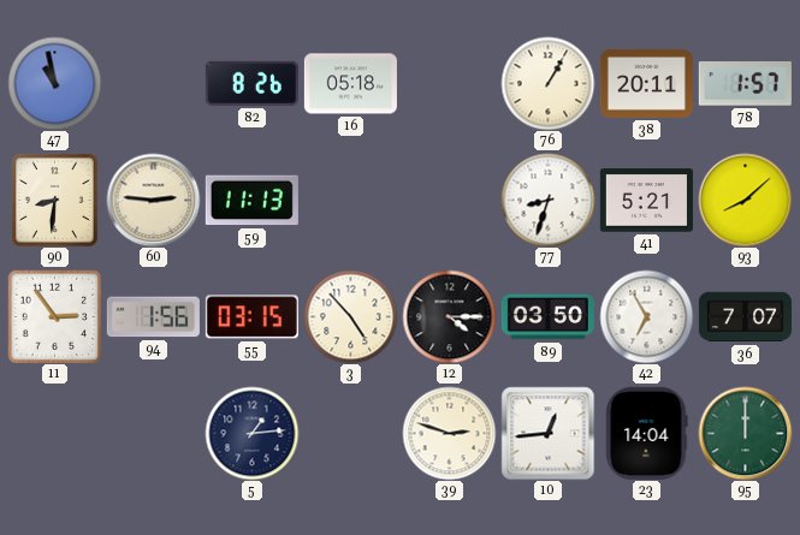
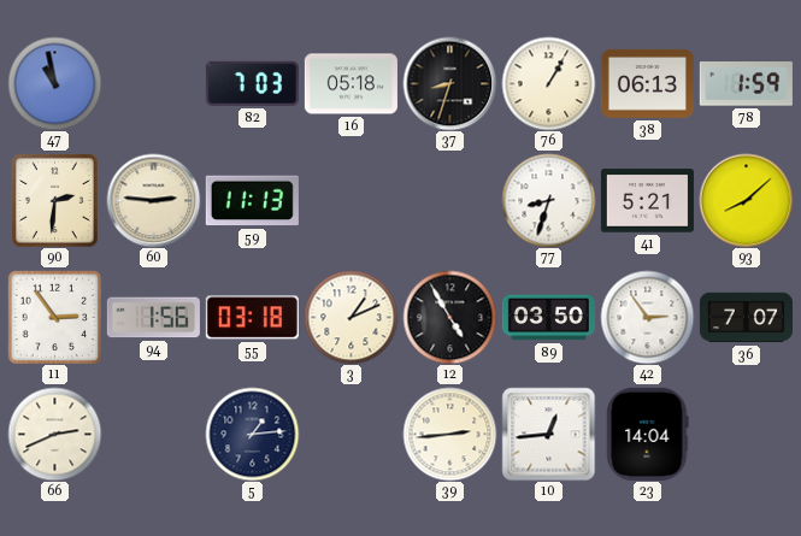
82: 8:26 -> 7:03
37: none -> 8:33
38: 20:11 -> 06:13
78: 1:57 -> 1:59
90: 8:31 -> 2:31
55: 03:15 -> 03:18
3: 4:53 -> 1:11
12: 4:15 -> 4:55
42: 6:55 -> 2:54
66: none -> 2:41
39: 2:48 -> 2:44
95: 12:00 -> none
